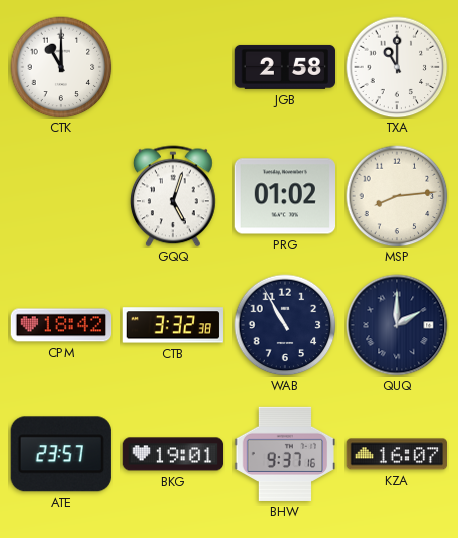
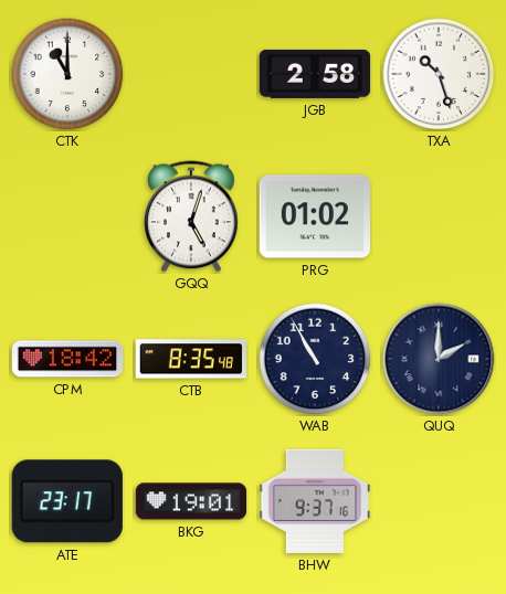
TXA: 11:00 -> 10:27
MSP: 8:14 -> none
CTB: 3:32 -> 8:35
ATE: 23:57 -> 23:17
KZA: 16:07 -> none
